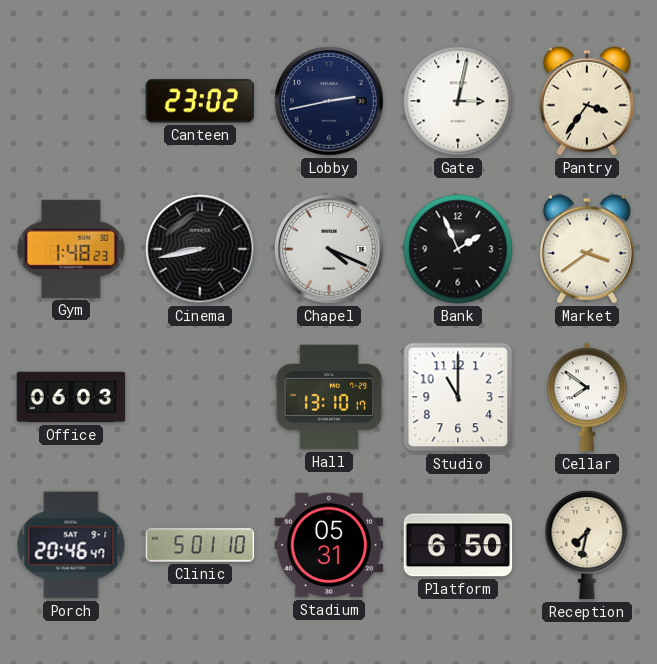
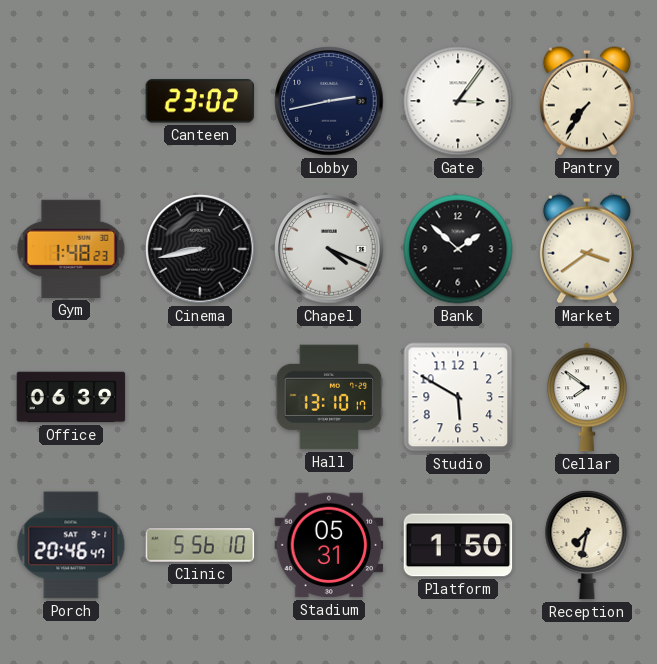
Gate: 3:02 -> 3:06
Pantry: 3:36 -> 7:36
Bank: 1:56 -> 1:52
Office: 06:03 -> 06:39
Studio: 11:00 -> 5:50
Clinic: 5:01 -> 5:56
Platform: 6:50 -> 1:50
